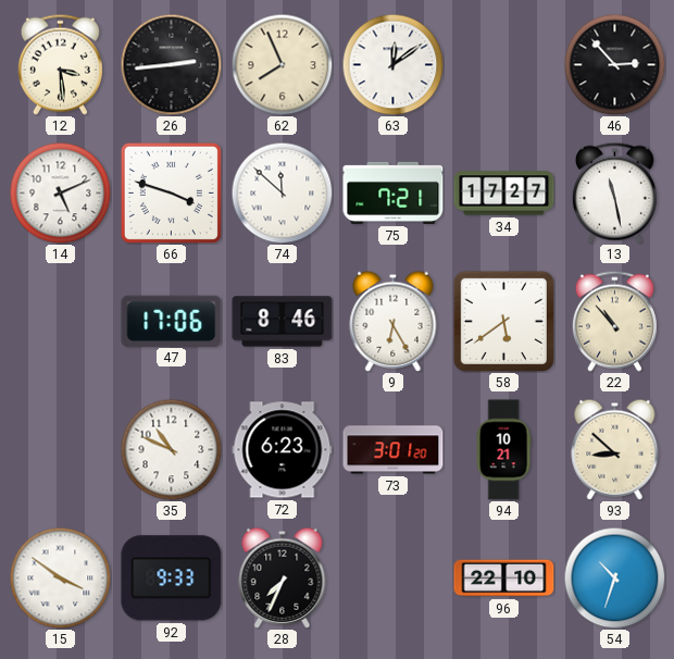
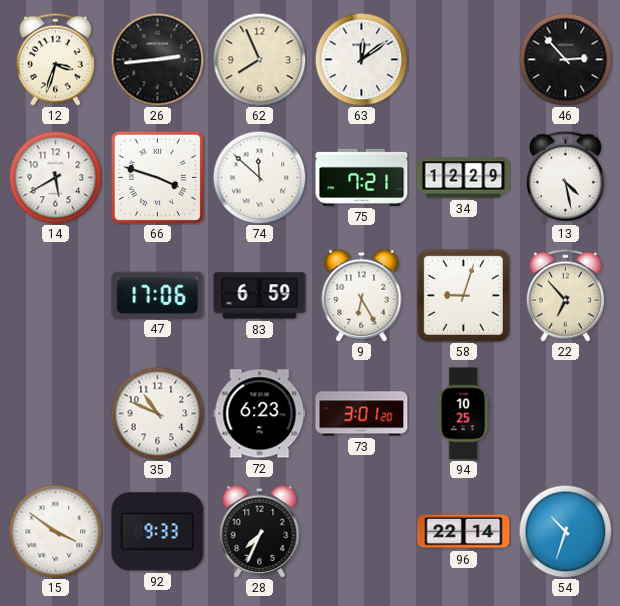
12: 3:29 -> 3:33
14: 5:11 -> 5:40
34: 17:27 -> 12:29
13: 11:28 -> 4:28
83: 8:46 -> 6:59
58: 5:39 -> 9:03
22: 10:53 -> 6:53
94: 10:21 -> 10:25
93: 8:52 -> none
96: 22:10 -> 22:14
